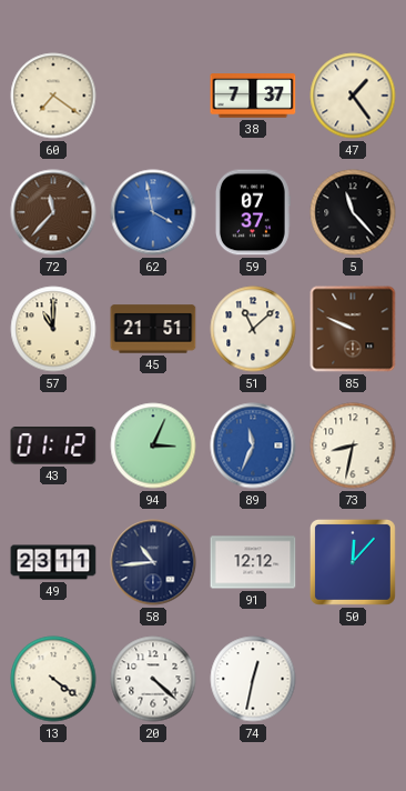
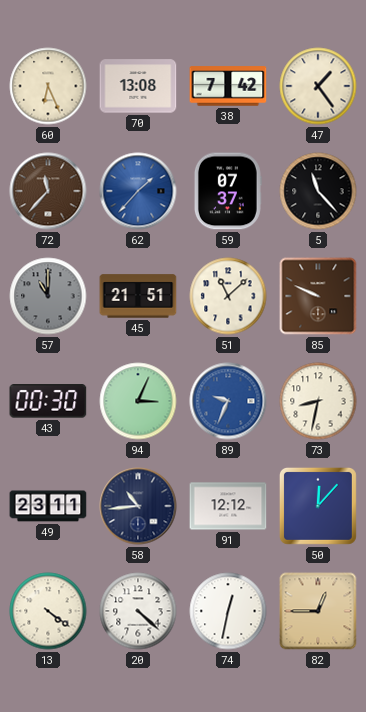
60: 7:21 -> 6:26
70: none -> 13:08
38: 7:37 -> 7:42
62: 3:58 -> 1:37
57 dial: cream -> grey
43: 01:12 -> 00:30
89: 11:34 -> 9:34
82: none -> 12:45
